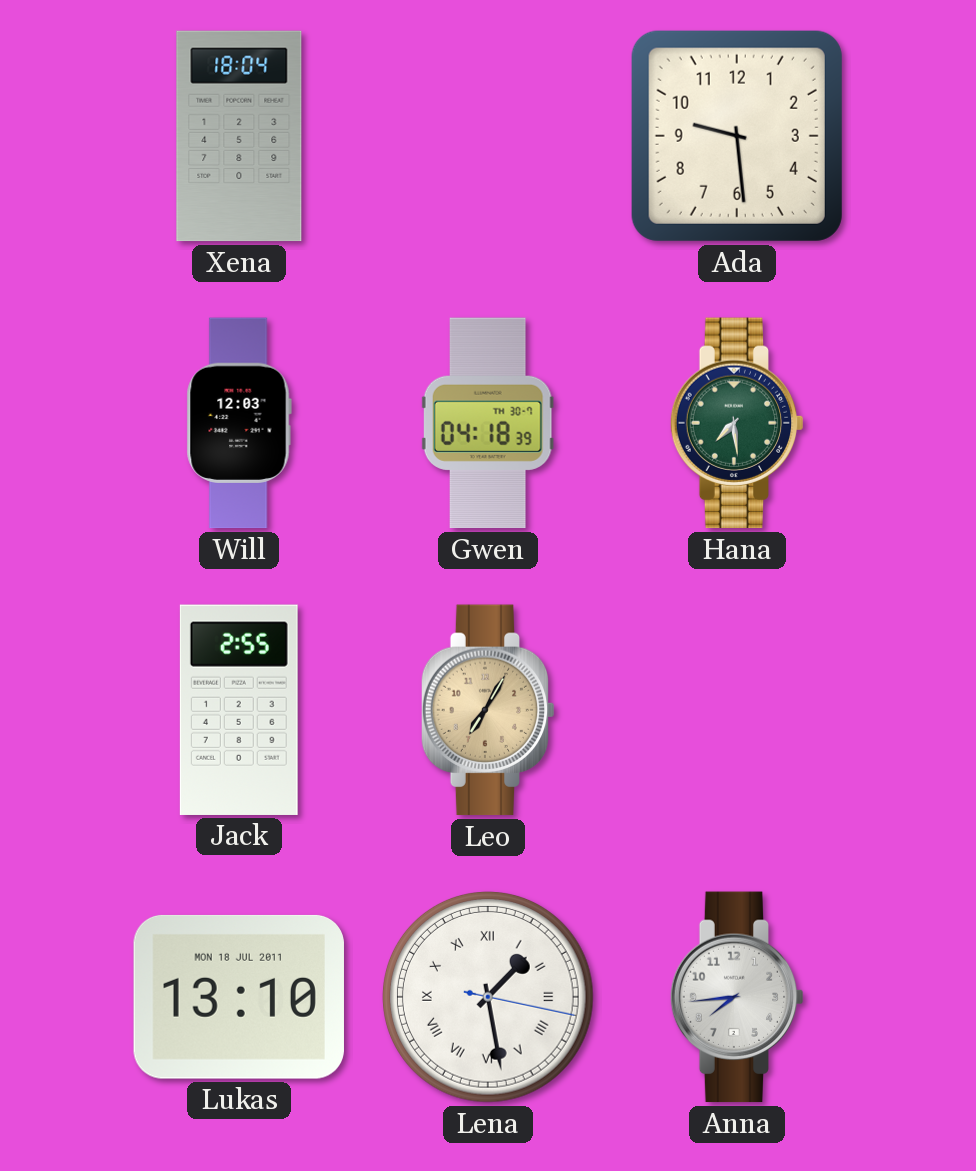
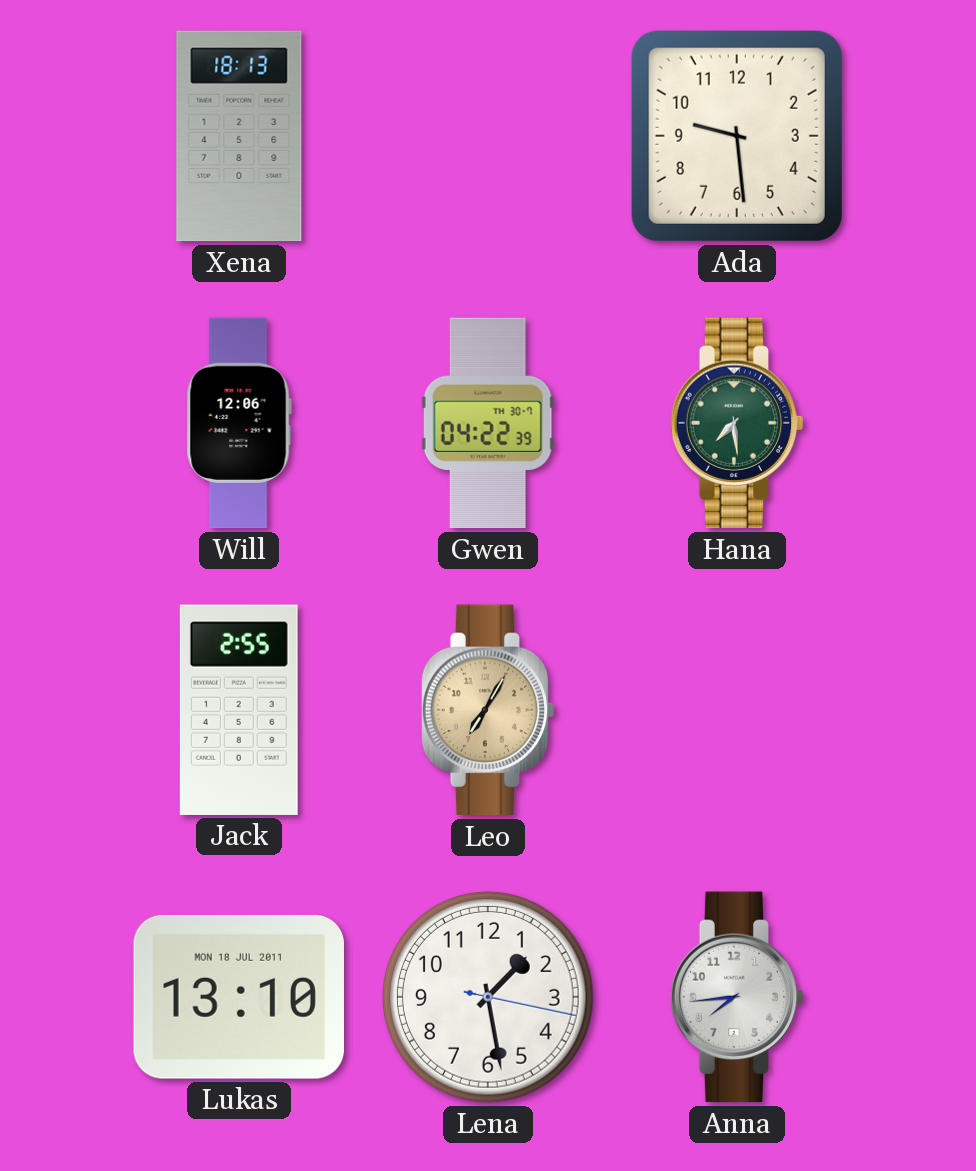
Xena: 18:04 -> 18:13
Will: 12:03 -> 12:06
Gwen: 04:18 -> 04:22
Lena numerals: Roman -> Arabic
